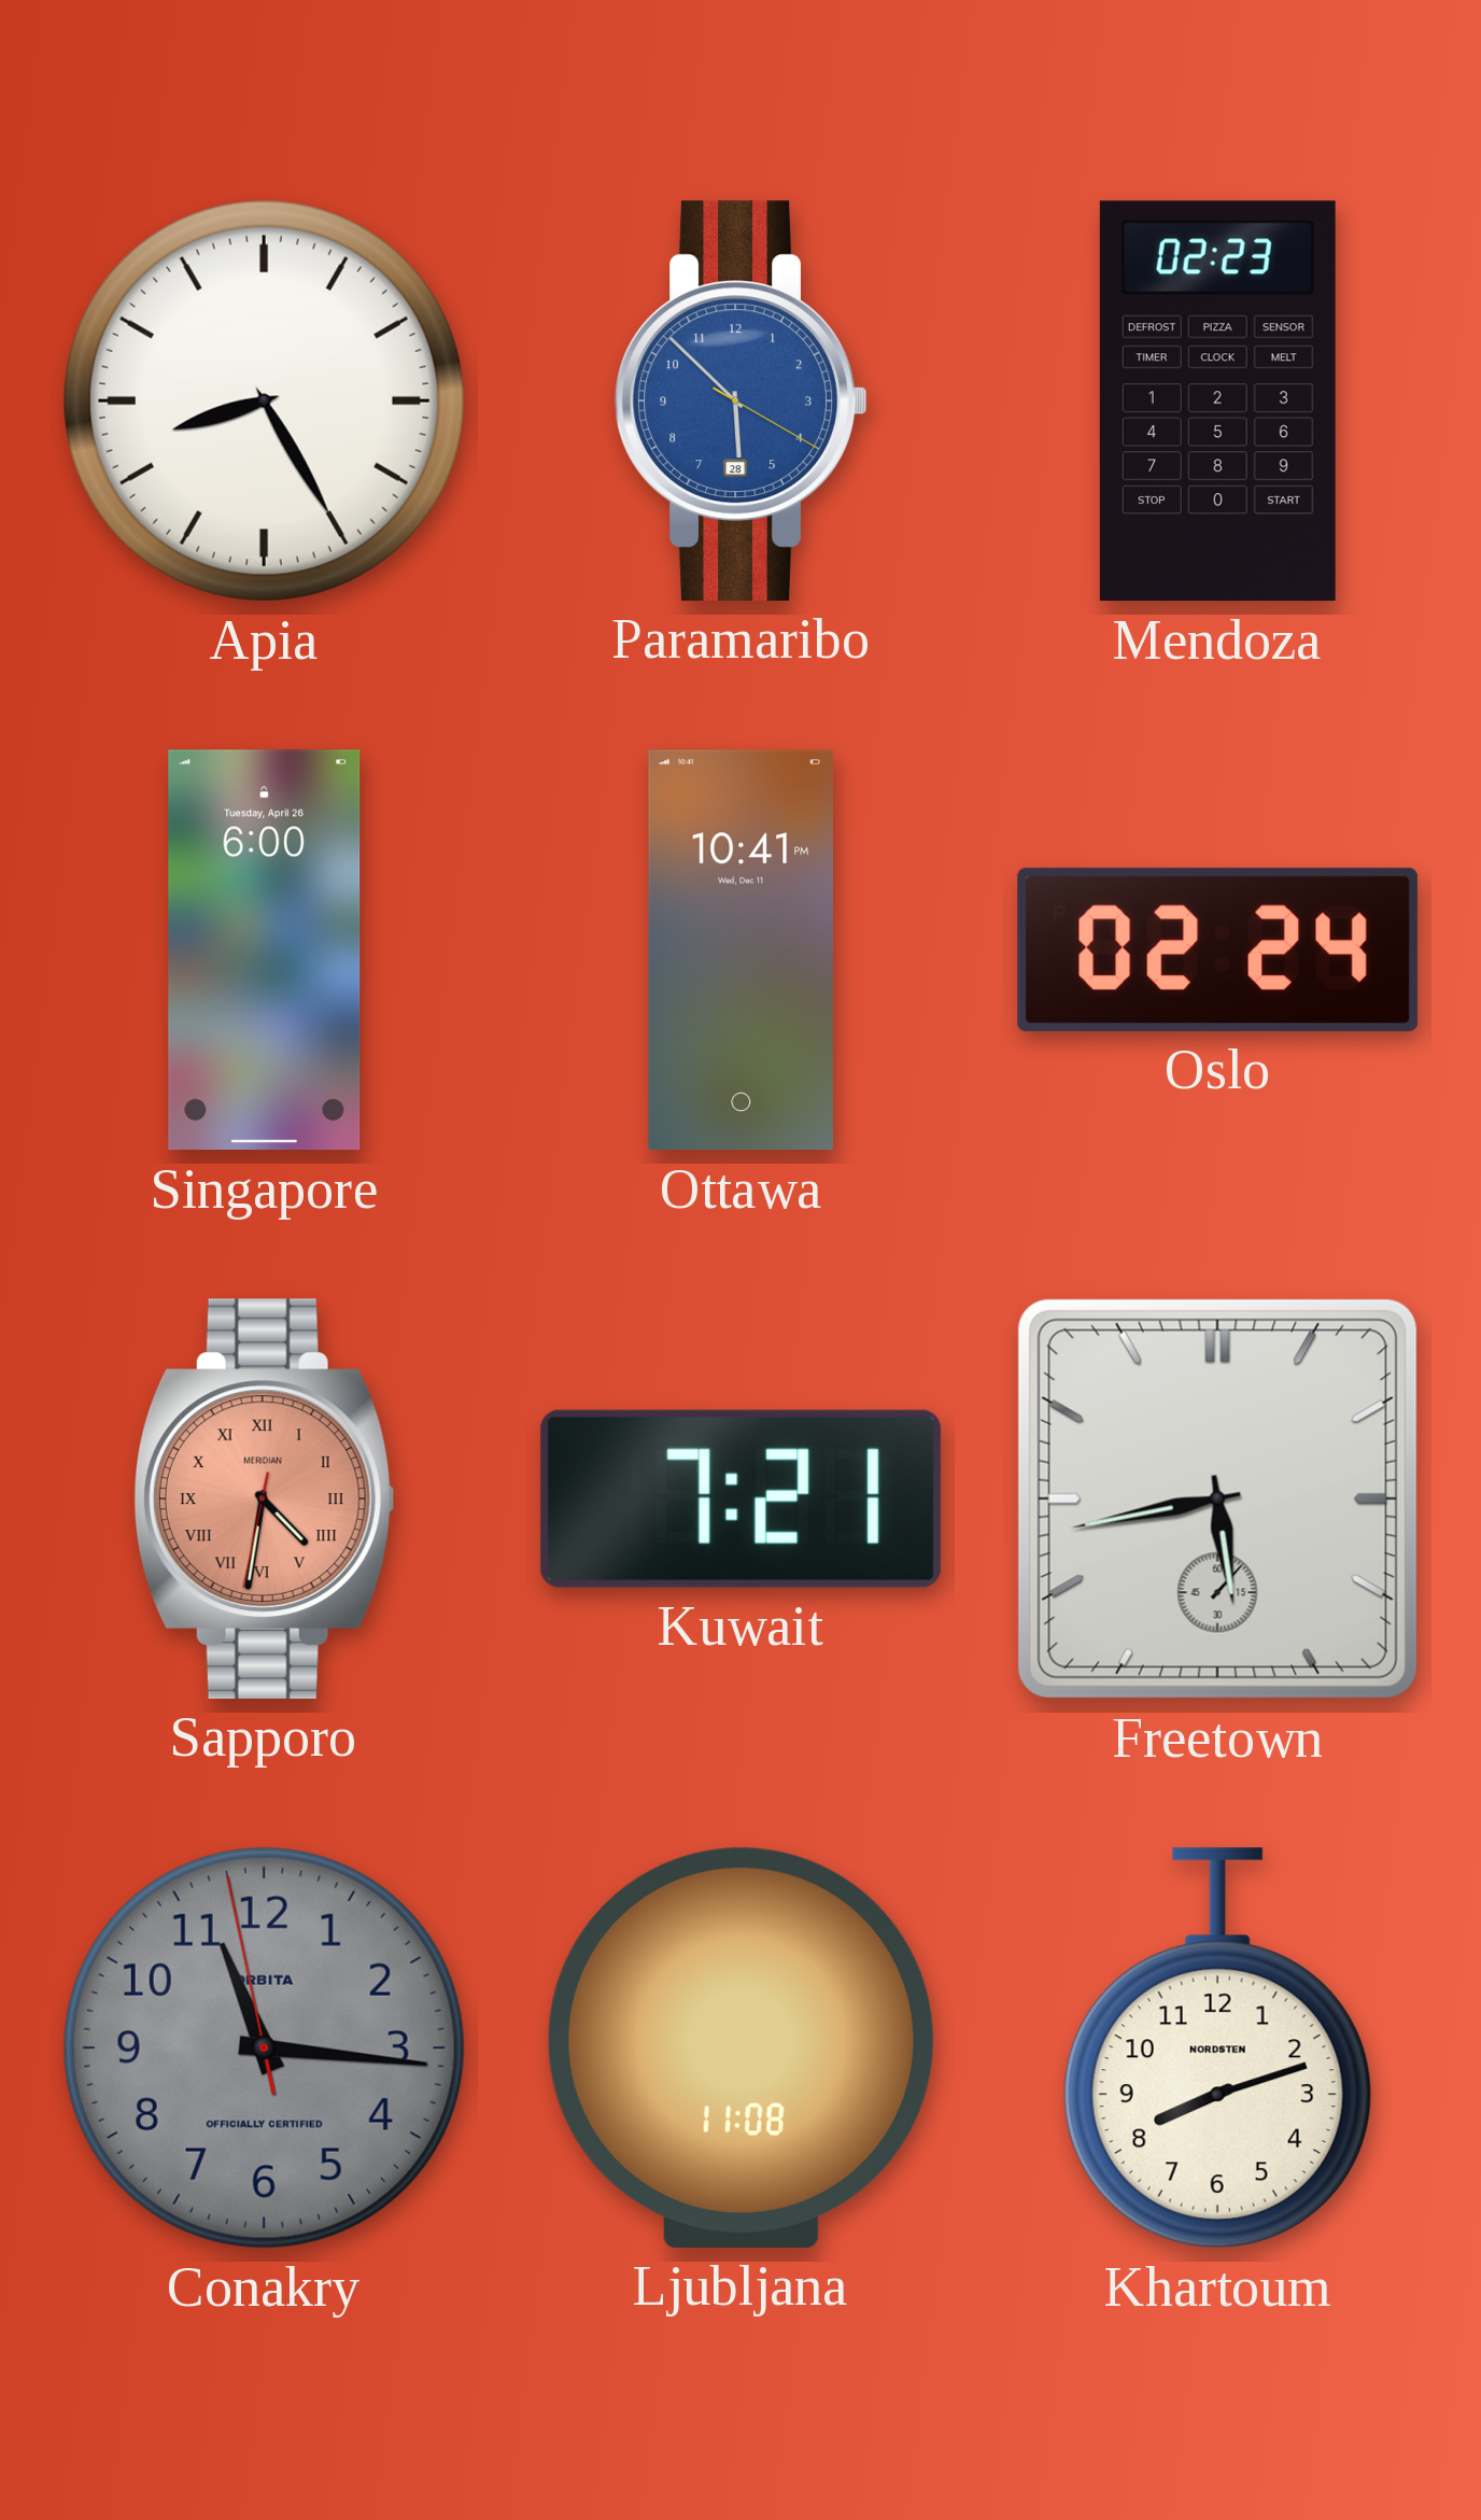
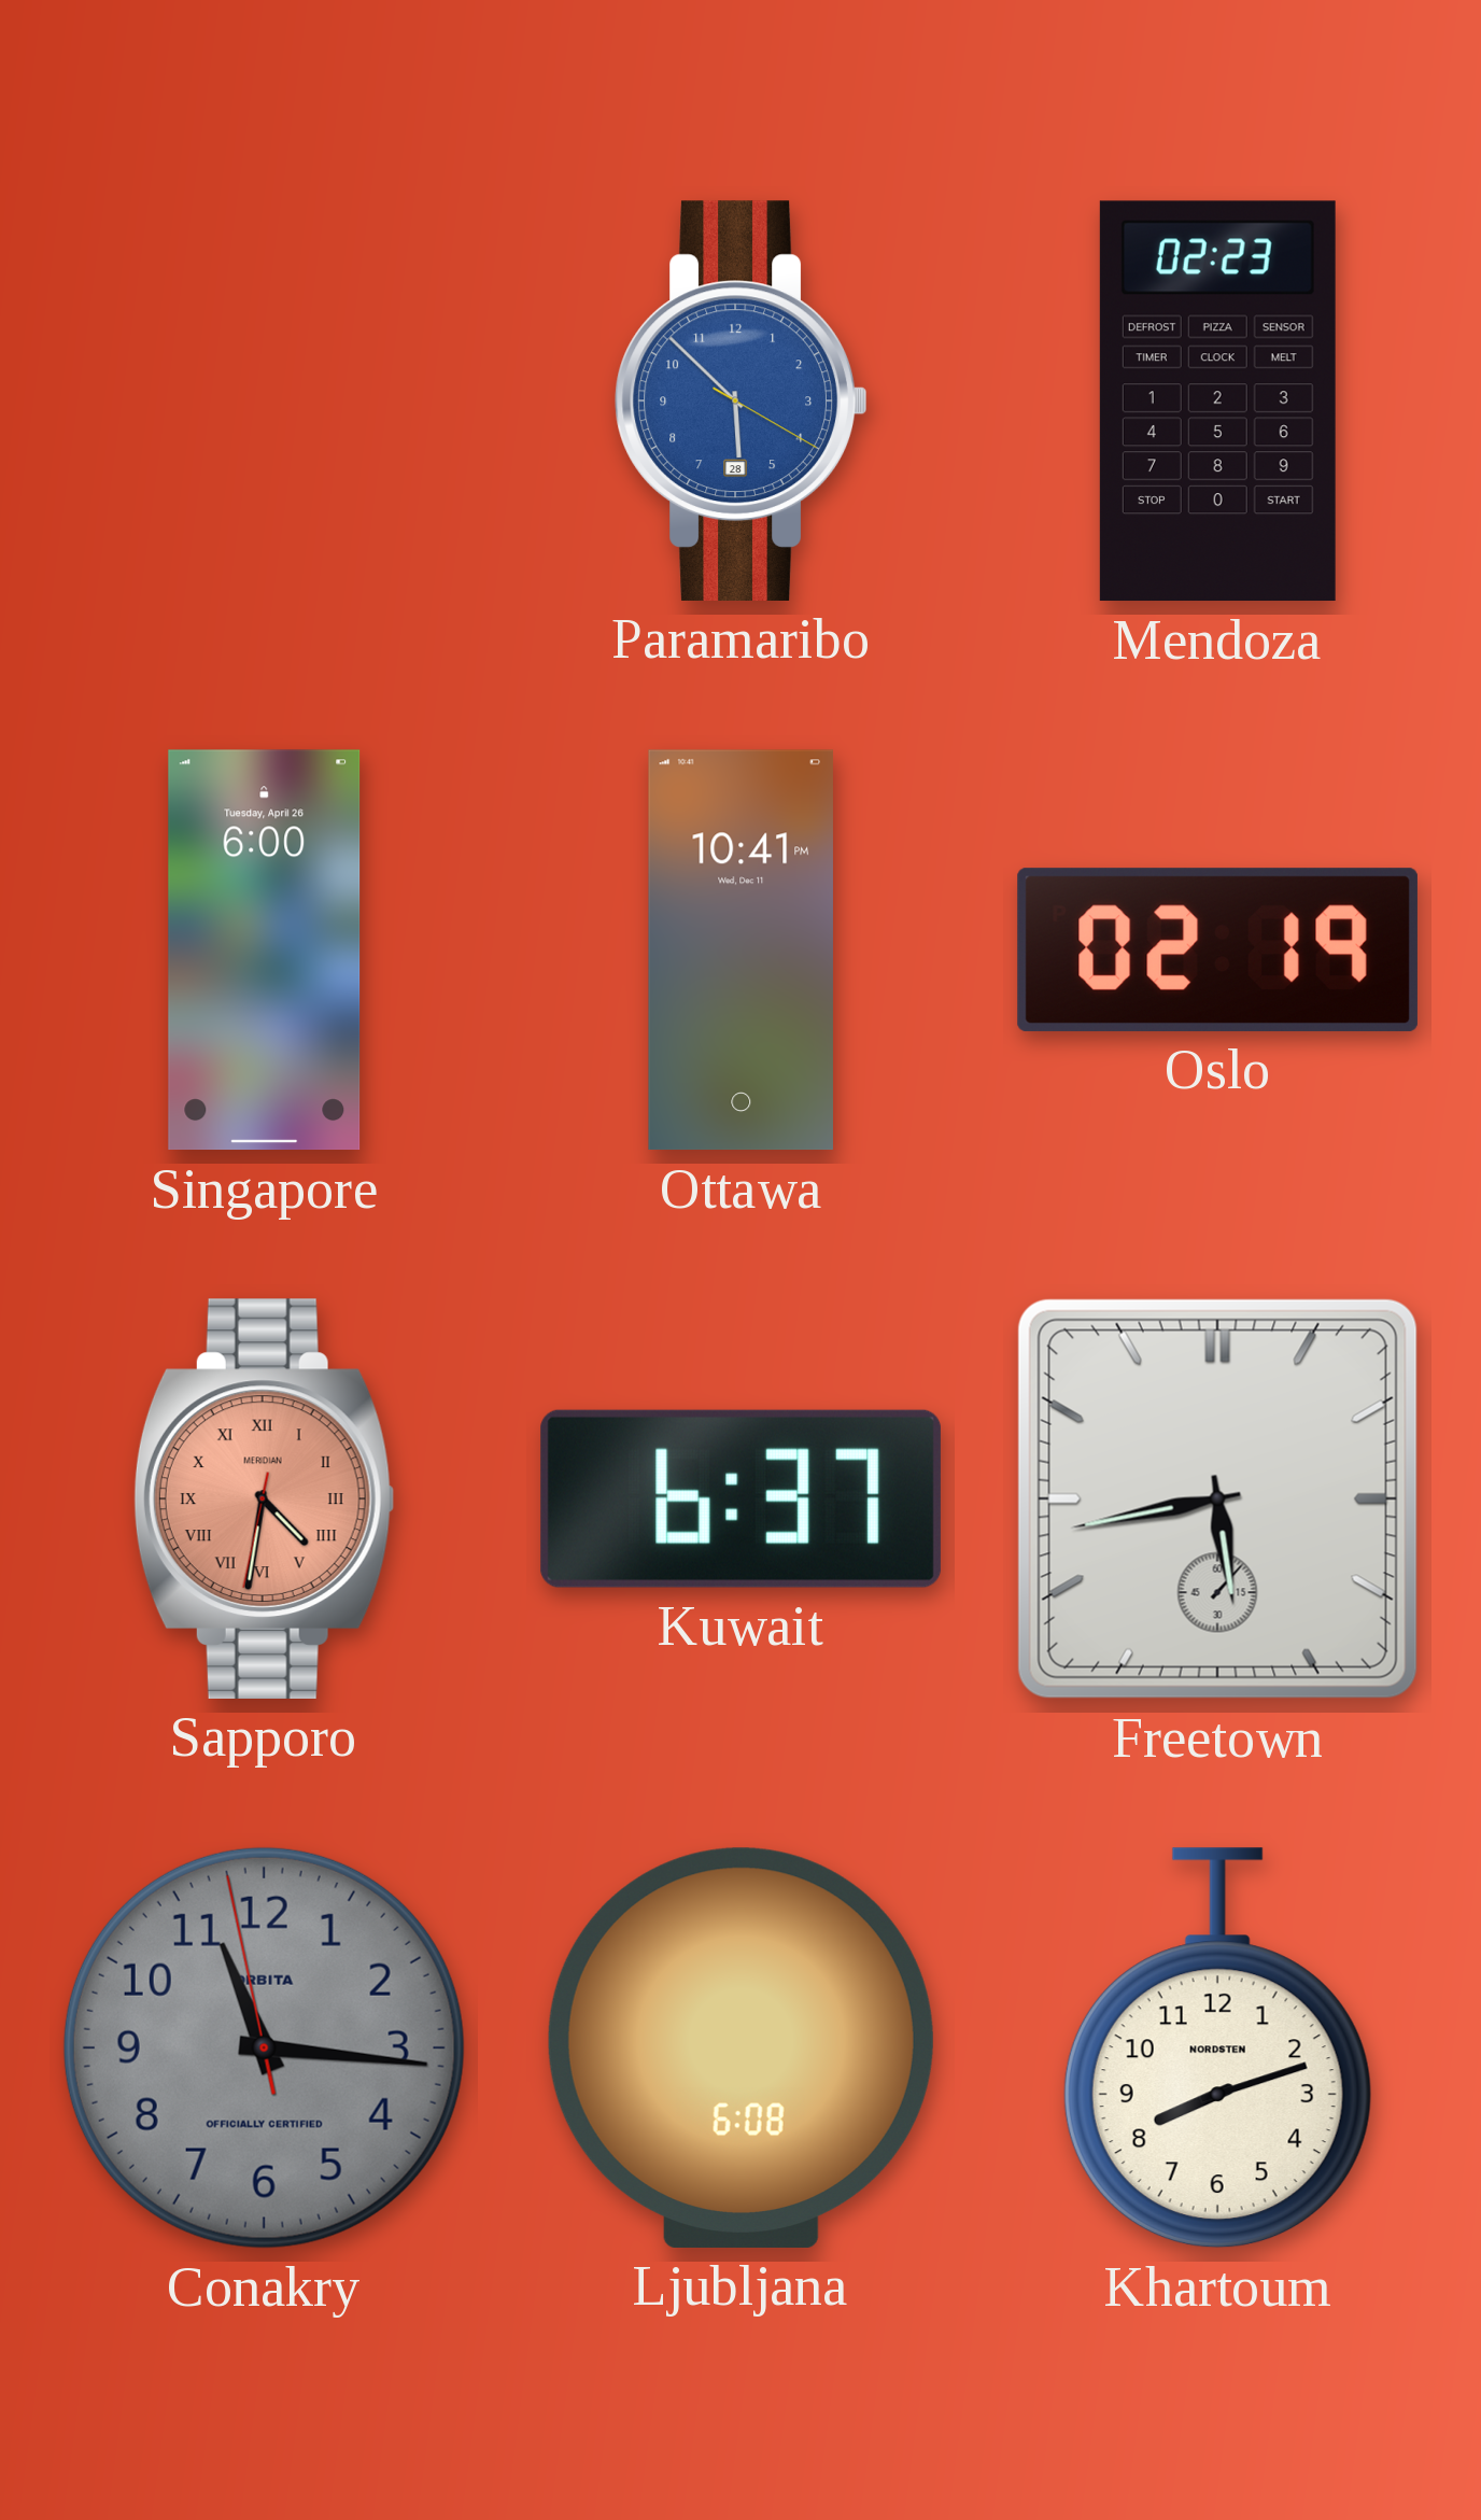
Apia: 8:25 -> none
Oslo: 02:24 -> 02:19
Kuwait: 7:21 -> 6:37
Ljubljana: 11:08 -> 6:08
